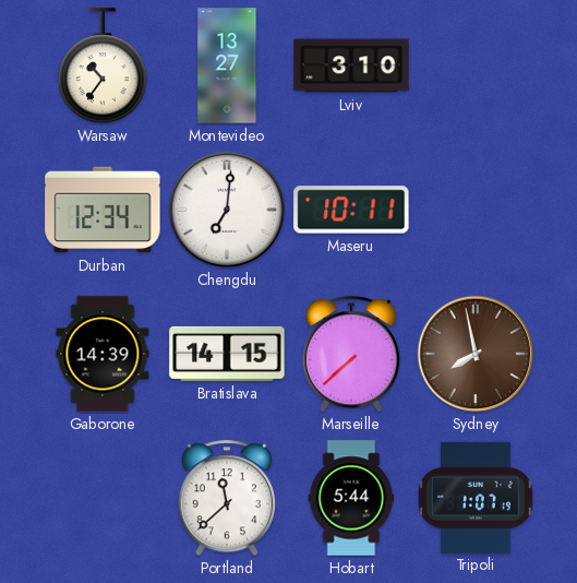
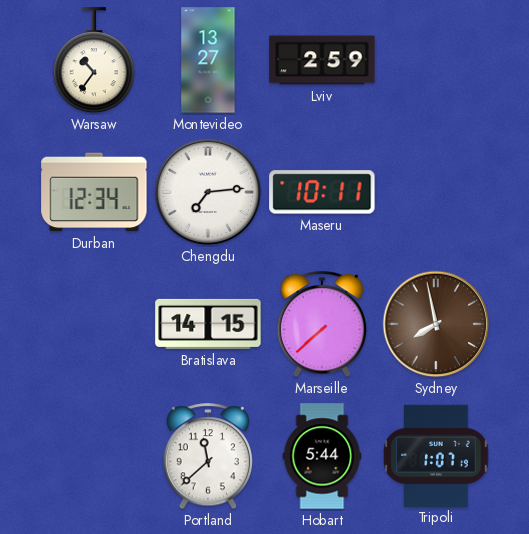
Lviv: 3:10 -> 2:59
Chengdu: 7:01 -> 7:14
Gaborone: 14:39 -> none
